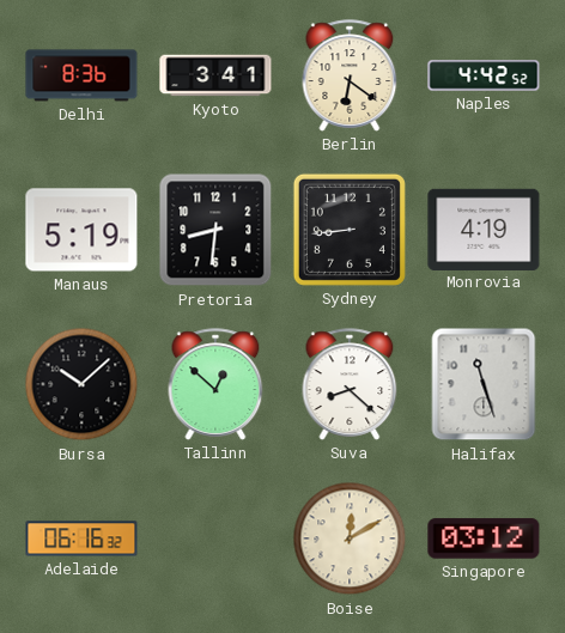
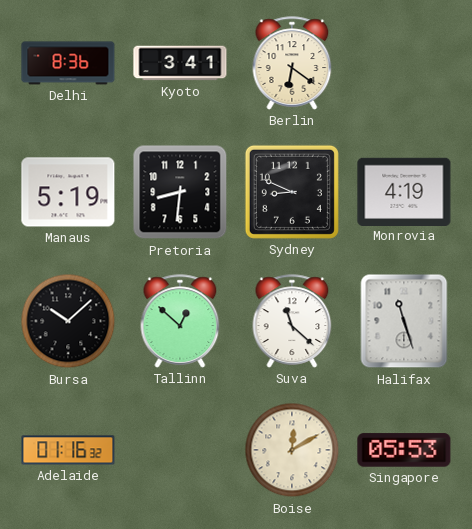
Naples: 4:42 -> none
Sydney: 8:44 -> 8:49
Suva: 8:22 -> 11:22
Adelaide: 06:16 -> 01:16
Singapore: 03:12 -> 05:53
